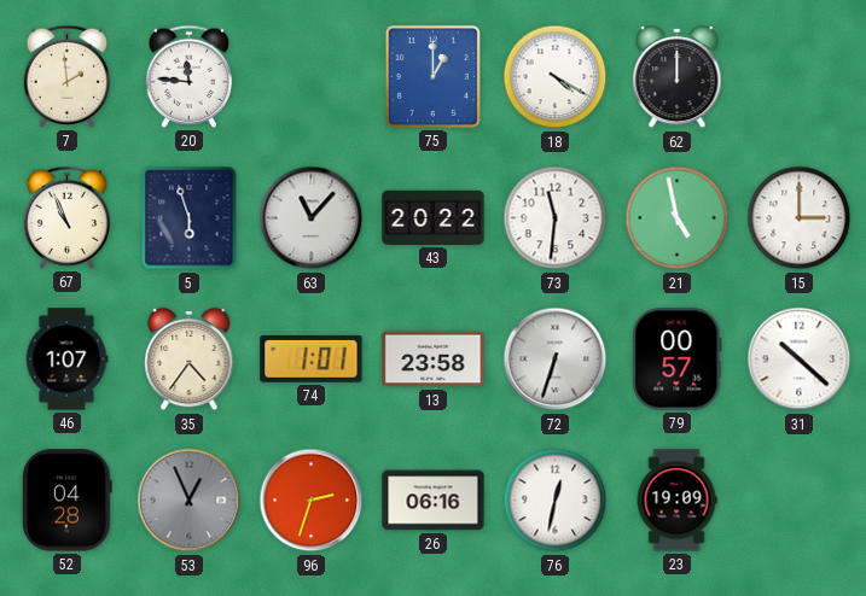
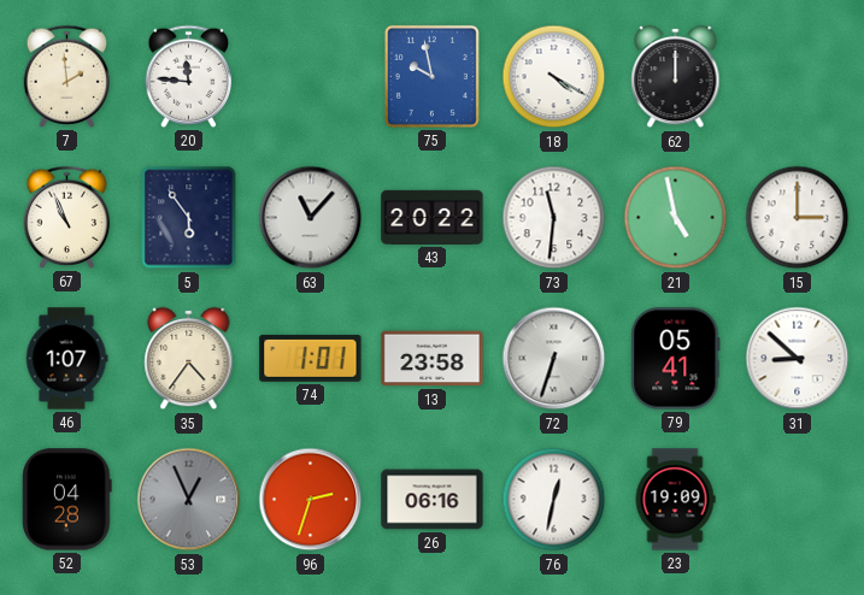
75: 1:00 -> 9:58
5: 5:57 -> 5:54
79: 00:57 -> 05:41
31: 10:22 -> 8:52
